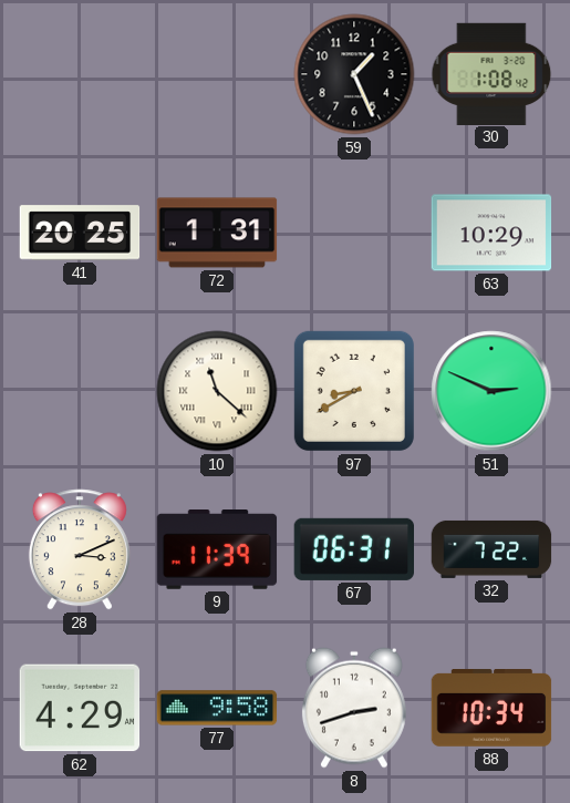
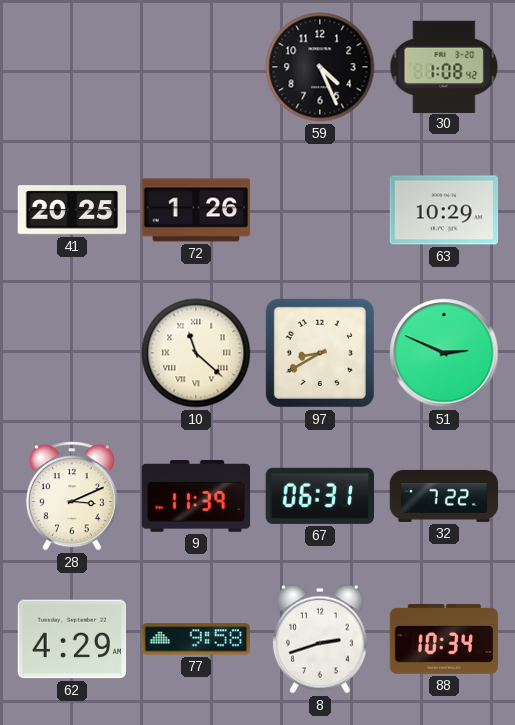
59: 1:26 -> 4:26
72: 1:31 -> 1:26
